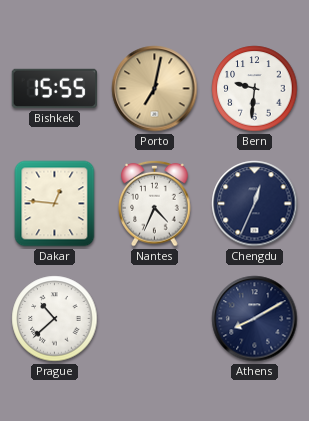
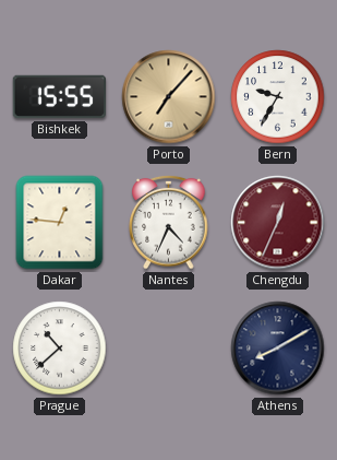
Porto: 7:02 -> 7:07
Bern: 9:31 -> 9:35
Chengdu dial: navy -> burgundy
